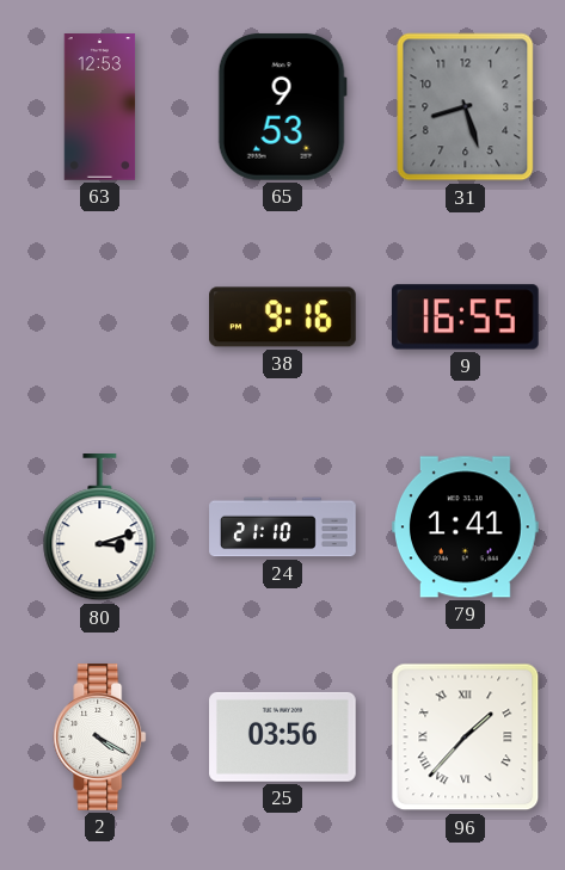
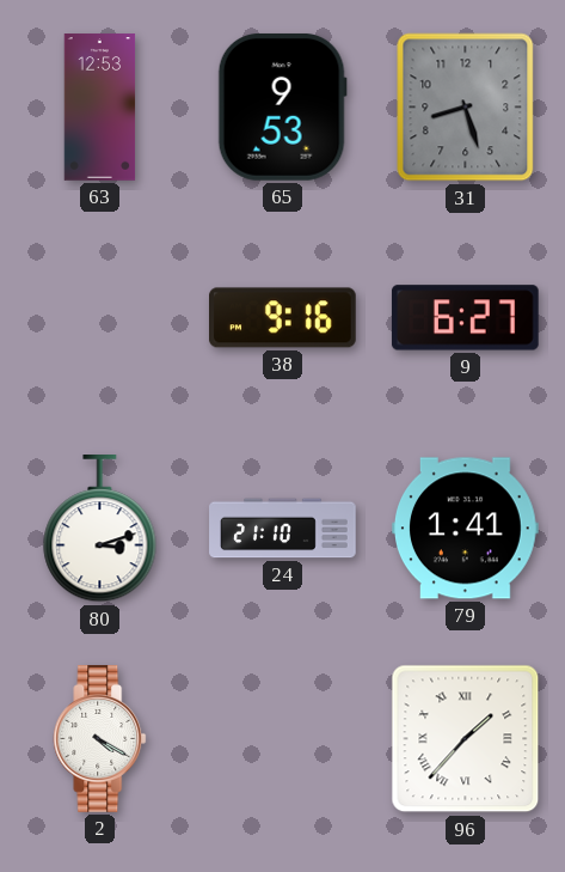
9: 16:55 -> 6:27
25: 03:56 -> none
